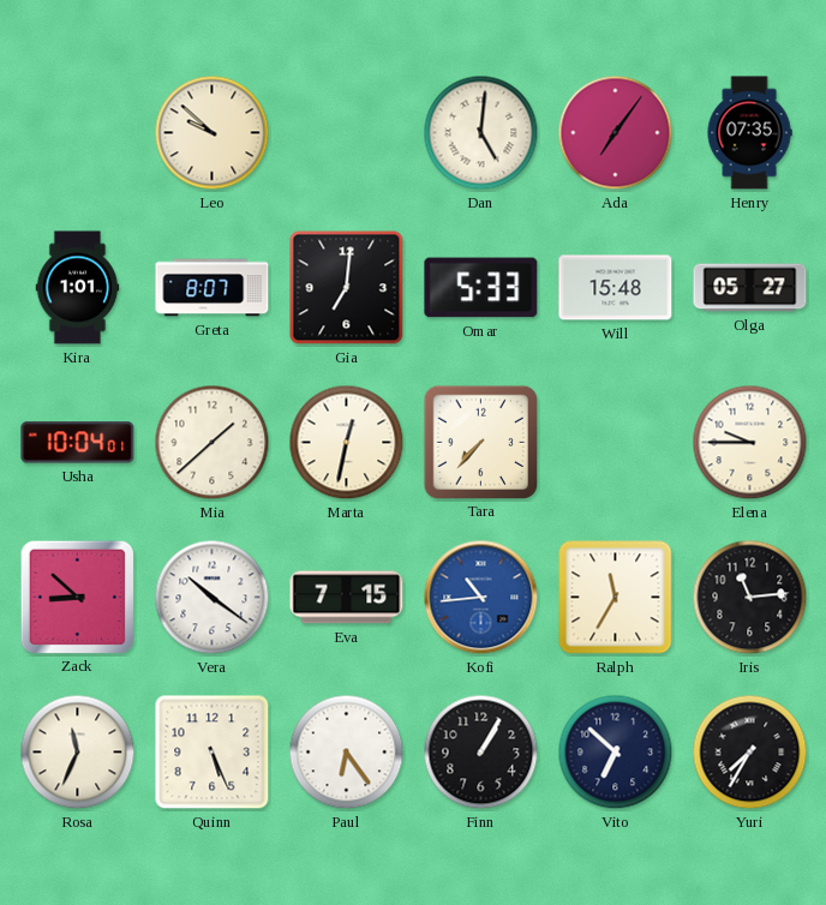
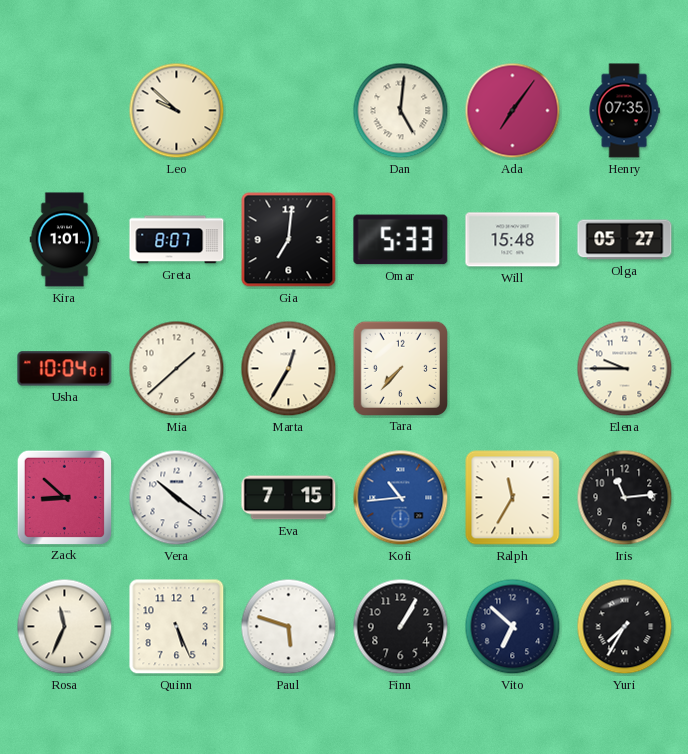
Marta: 12:32 -> 12:35
Paul: 6:24 -> 5:48
